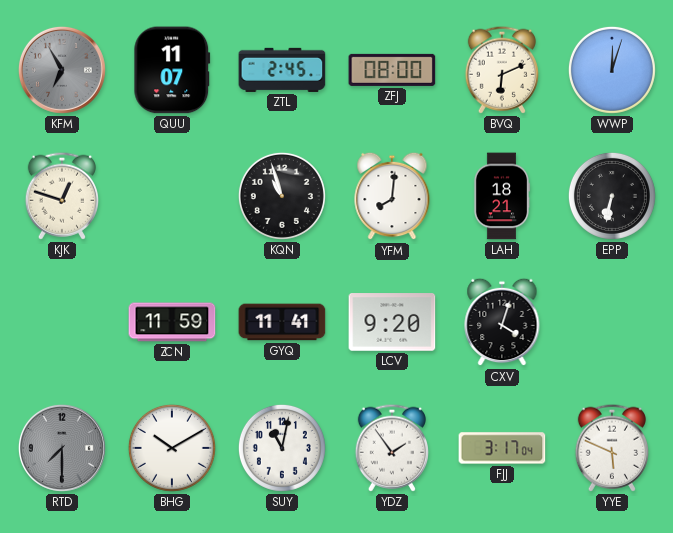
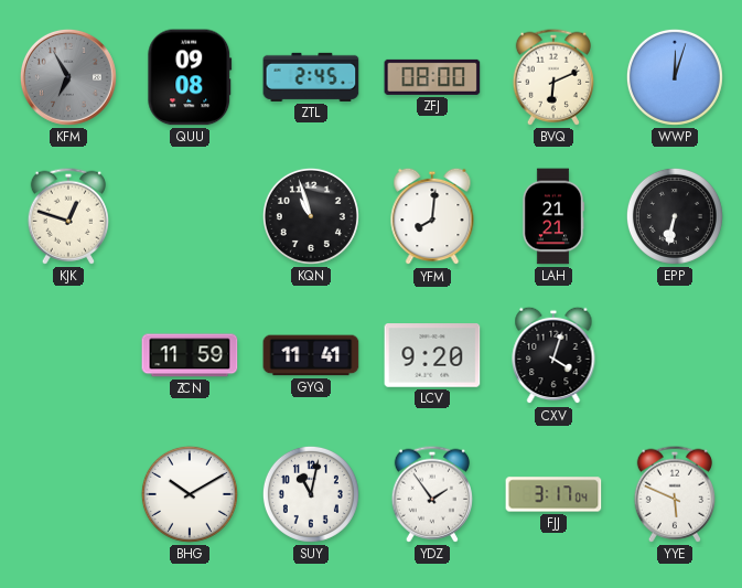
QUU: 11:07 -> 09:08
LAH: 18:21 -> 21:21
RTD: 7:30 -> none
